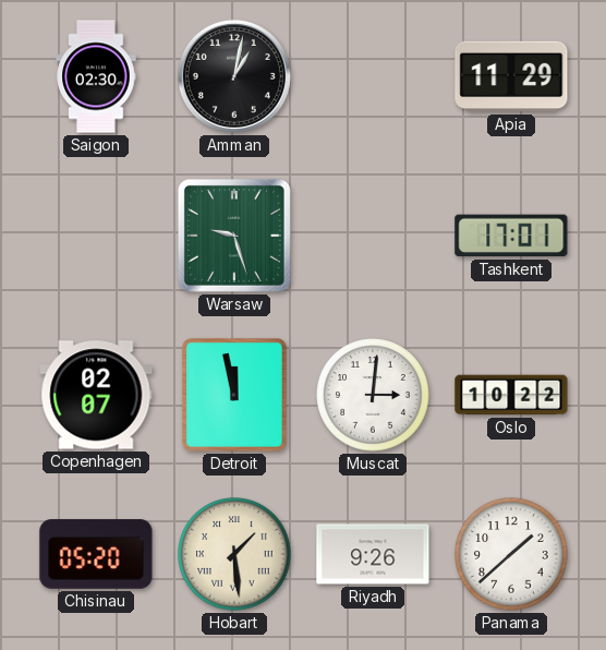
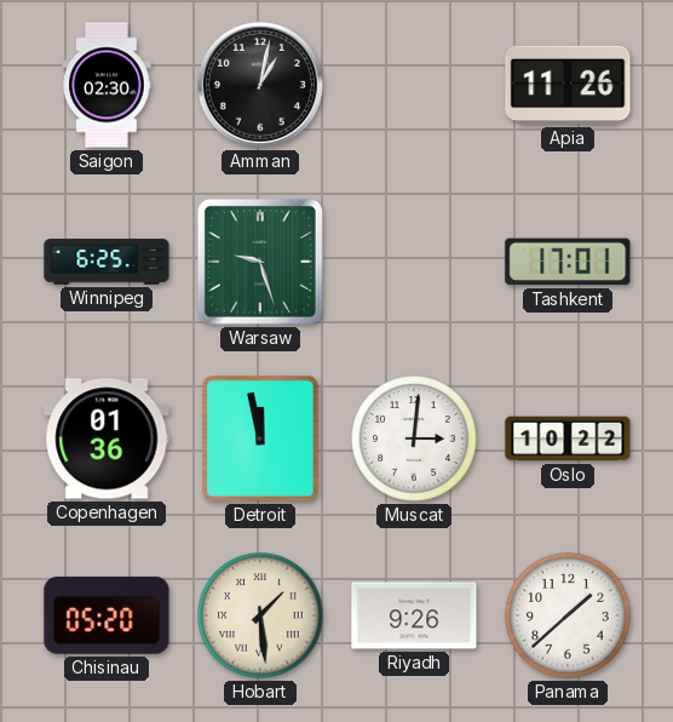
Apia: 11:29 -> 11:26
Winnipeg: none -> 6:25
Copenhagen: 02:07 -> 01:36
